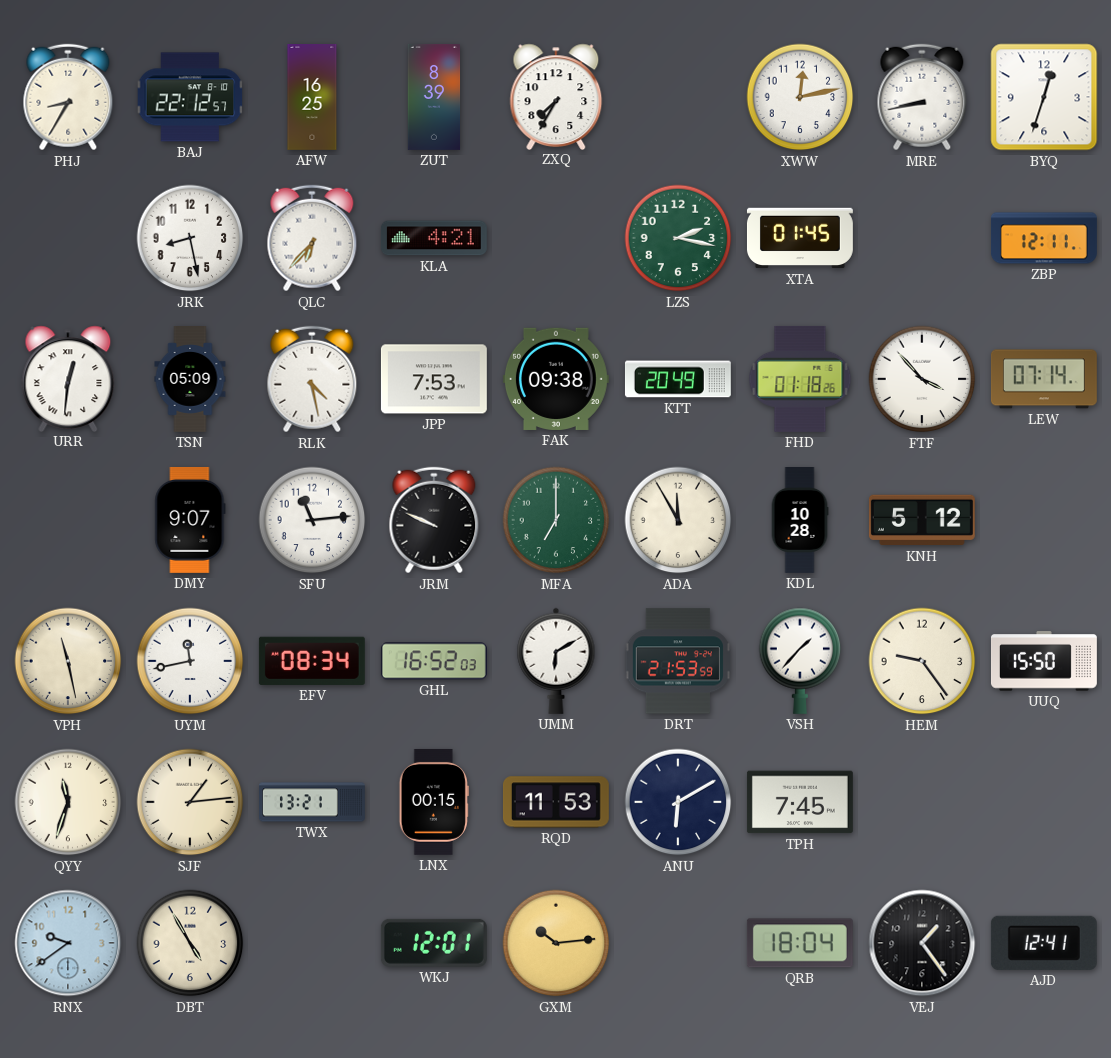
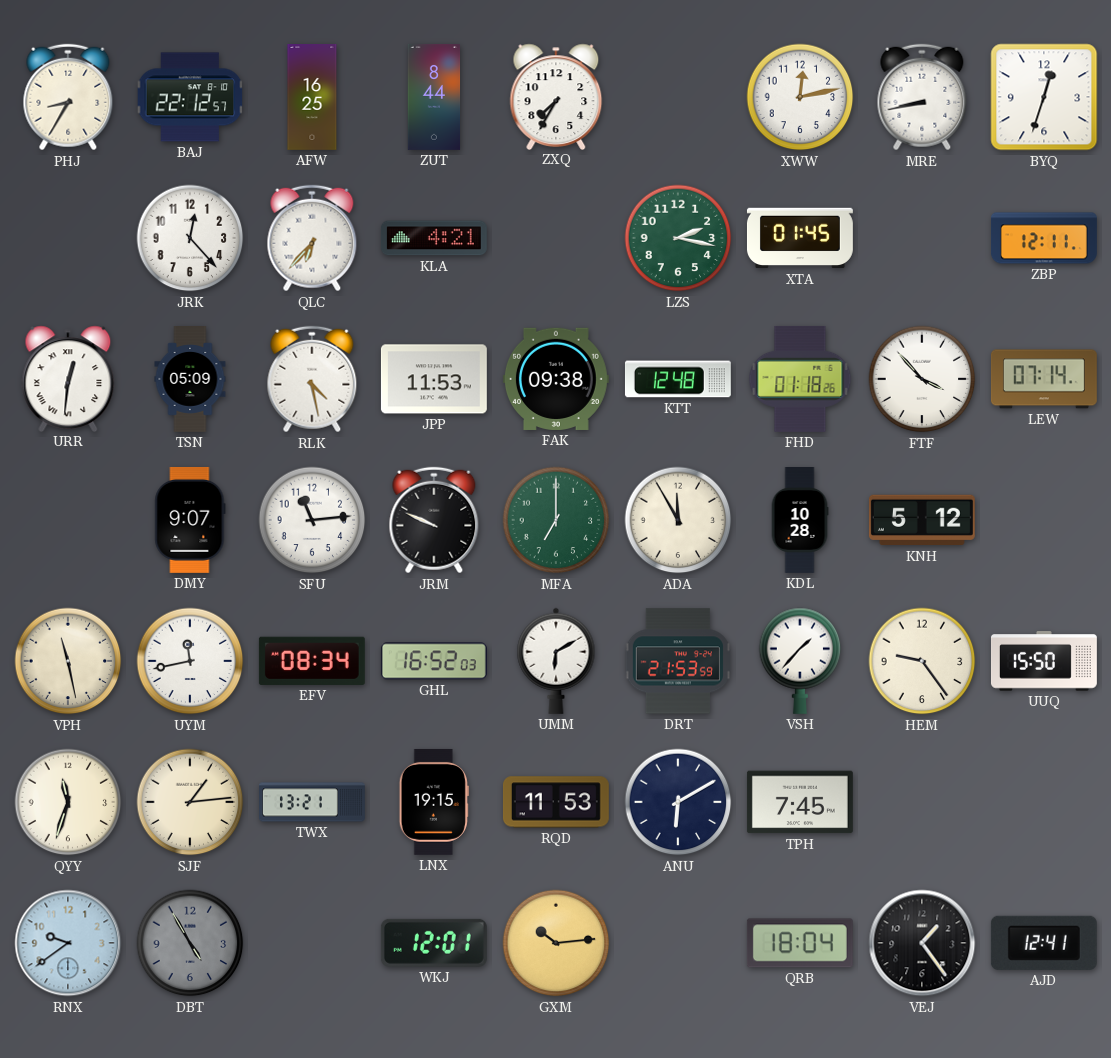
ZUT: 8:39 -> 8:44
JRK: 8:28 -> 12:23
JPP: 7:53 -> 11:53
KTT: 20:49 -> 12:48
LNX: 00:15 -> 19:15
DBT dial: cream -> grey
